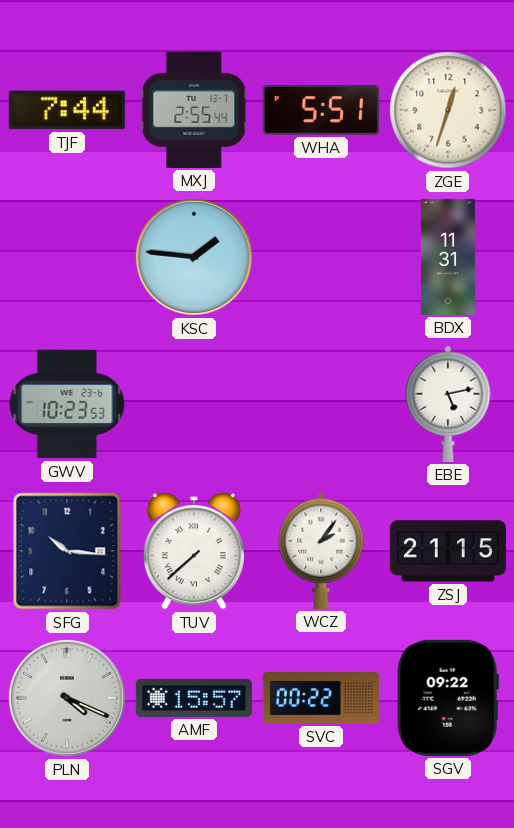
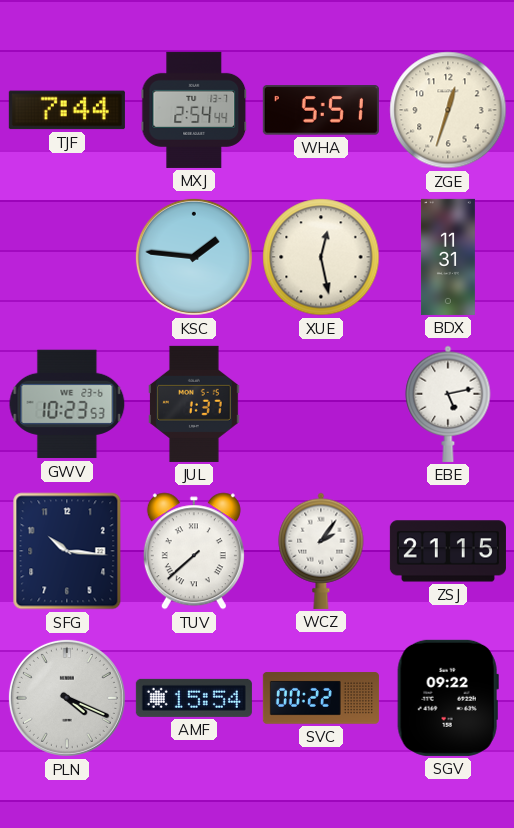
MXJ: 2:55 -> 2:54
XUE: none -> 12:28
JUL: none -> 1:37
AMF: 15:57 -> 15:54
